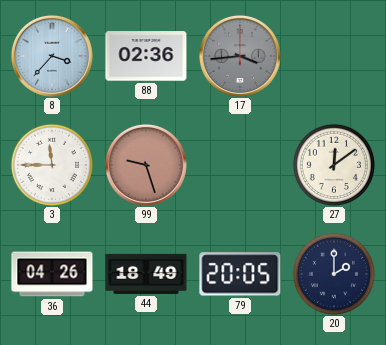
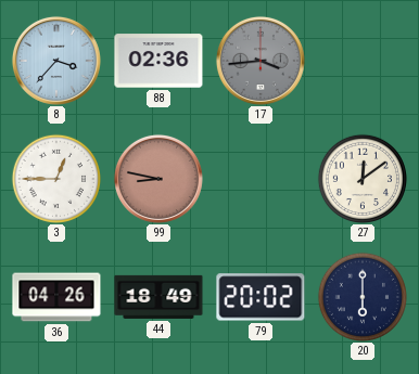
3: 11:45 -> 12:45
99: 9:27 -> 8:47
79: 20:05 -> 20:02
20: 2:00 -> 6:00
